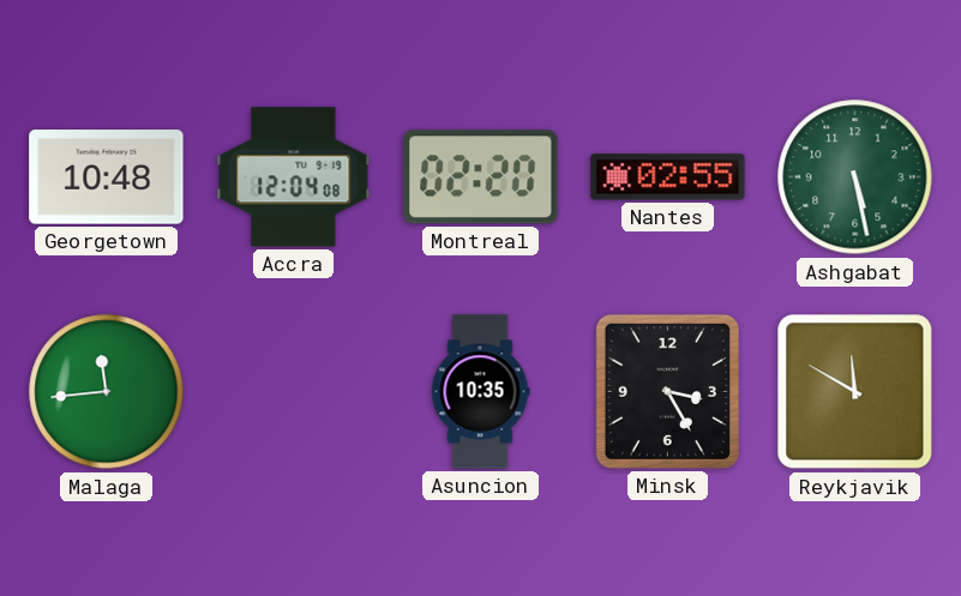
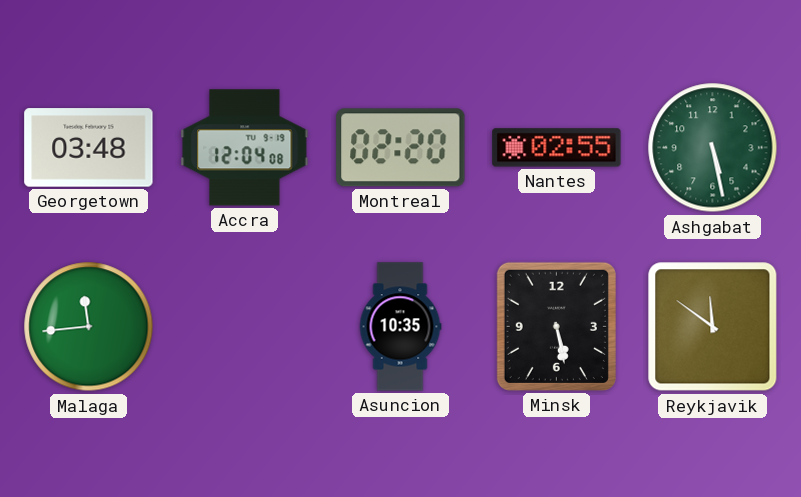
Georgetown: 10:48 -> 03:48
Minsk: 3:25 -> 5:28
Reykjavik: 11:50 -> 11:51
